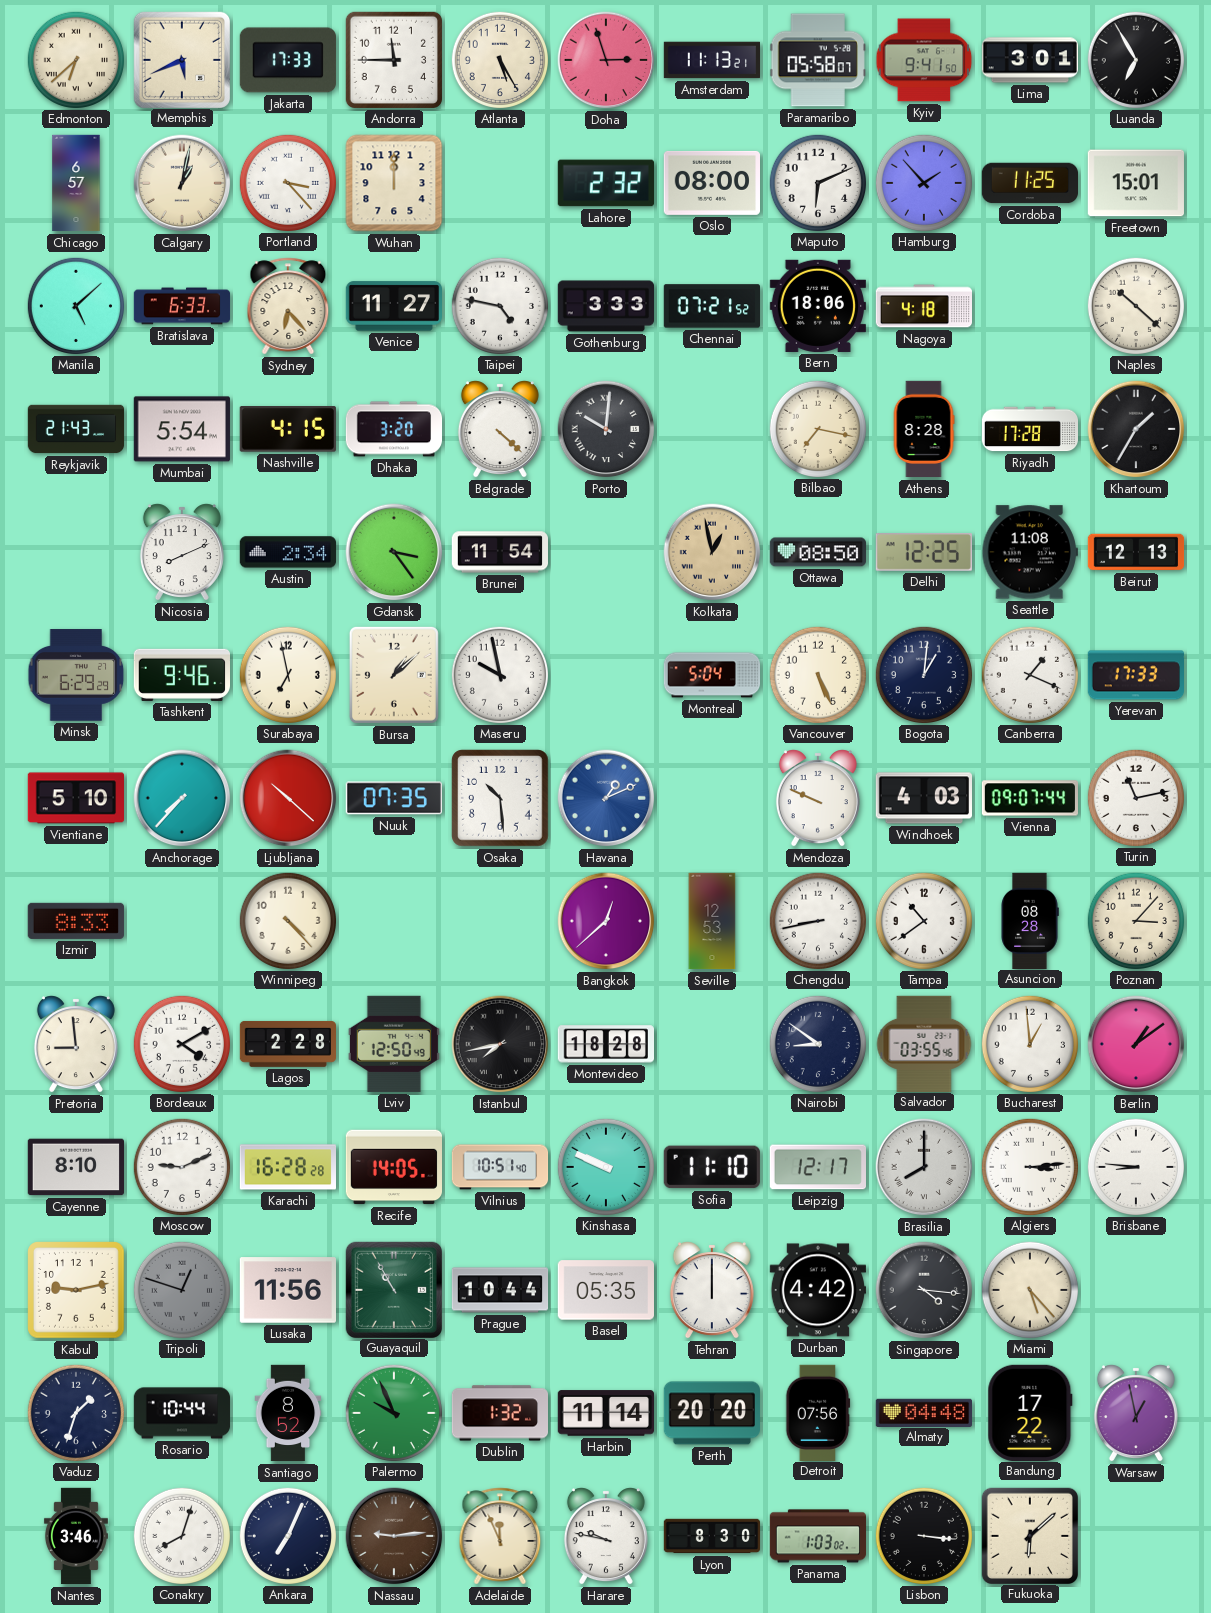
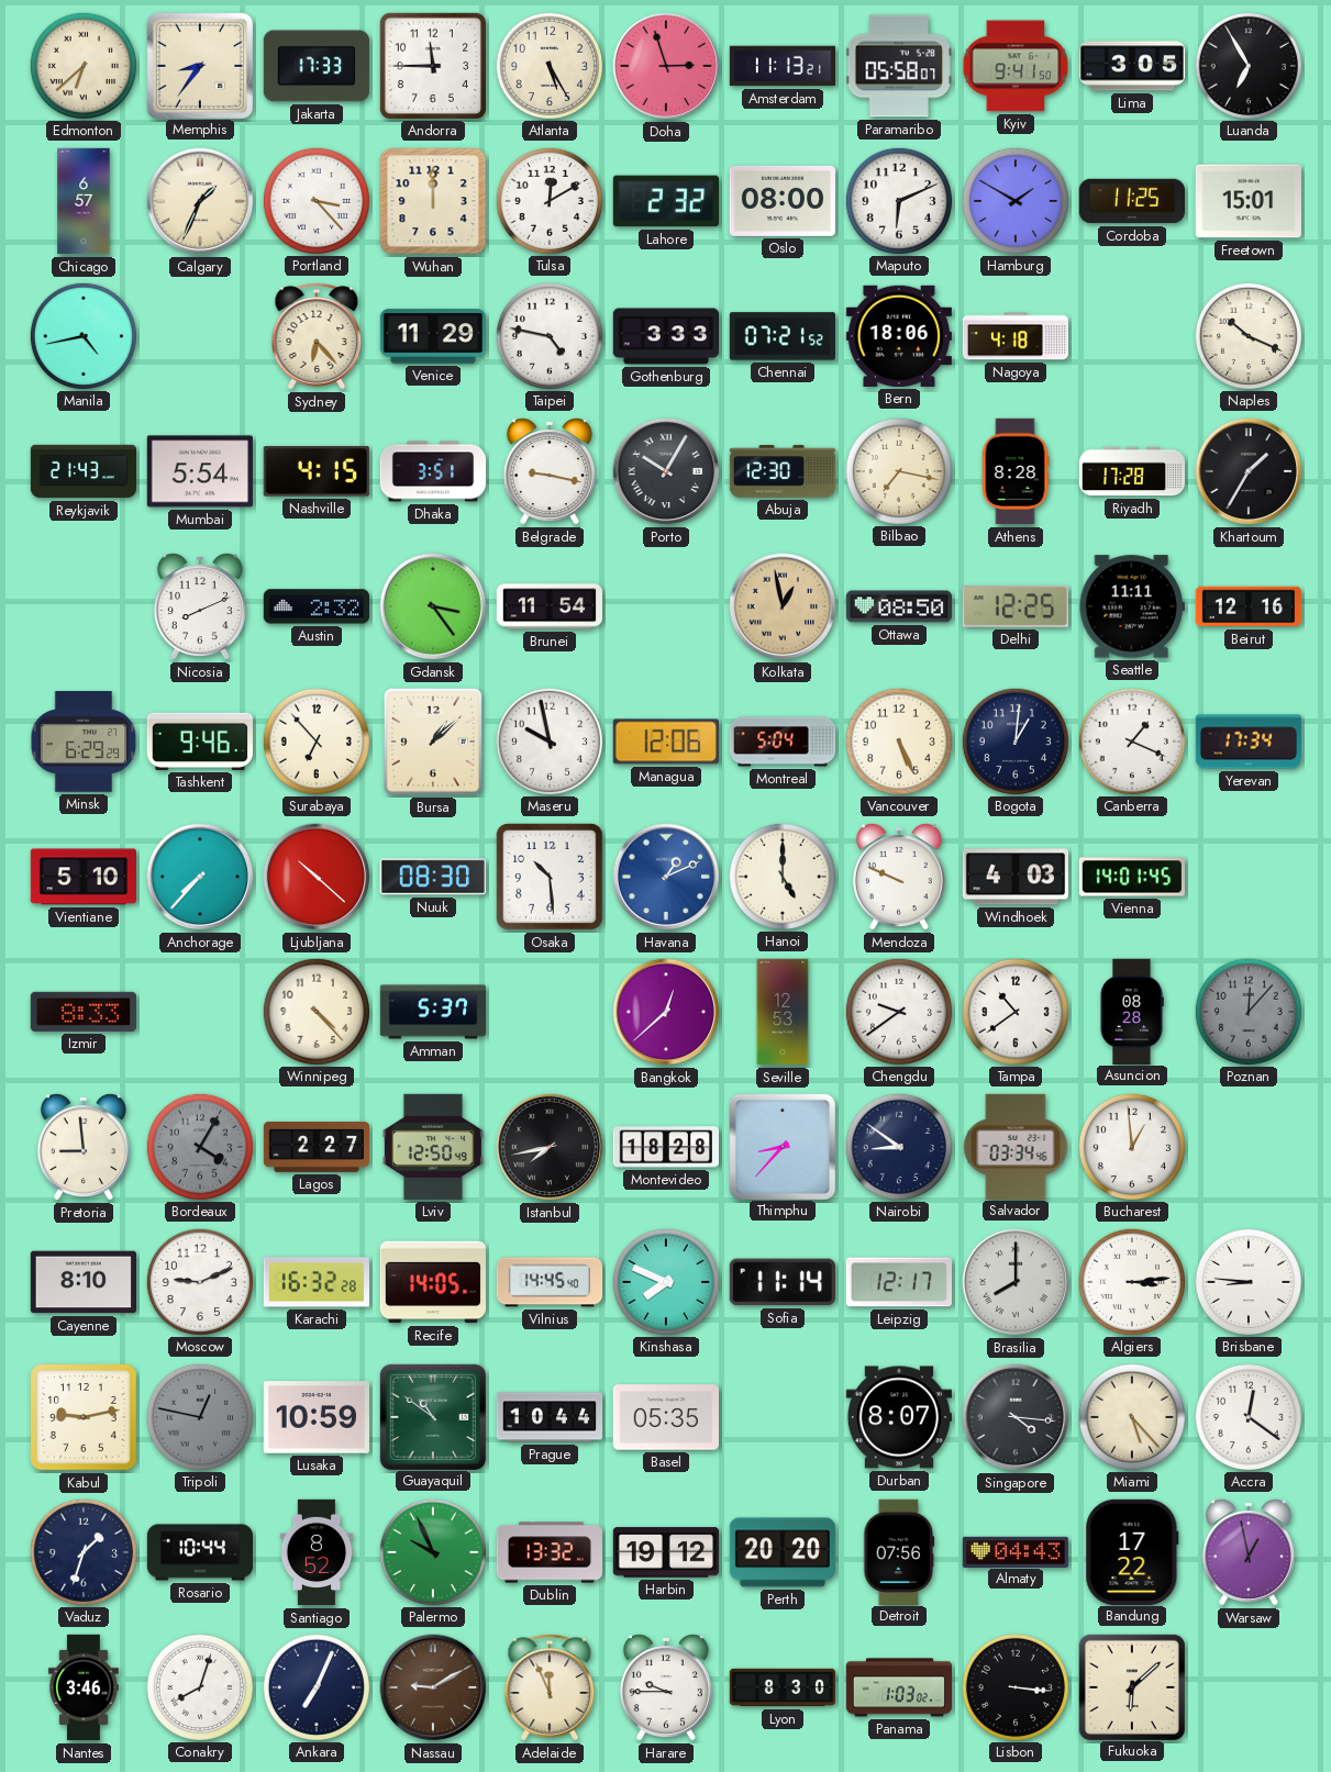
Memphis: 5:41 -> 8:36
Lima: 3:01 -> 3:05
Calgary: 1:02 -> 1:34
Tulsa: none -> 12:10
Hamburg: 1:53 -> 1:50
Manila: 5:08 -> 4:43
Bratislava: 6:33 -> none
Venice: 11:27 -> 11:29
Naples: 10:22 -> 10:19
Dhaka: 3:20 -> 3:51
Belgrade: 4:22 -> 9:17
Porto: 10:01 -> 10:05
Abuja: none -> 12:30
Austin: 2:34 -> 2:32
Seattle: 11:08 -> 11:11
Beirut: 12:13 -> 12:16
Surabaya: 6:58 -> 6:53
Managua: none -> 12:06
Yerevan: 17:33 -> 17:34
Nuuk: 07:35 -> 08:30
Hanoi: none -> 5:00
Vienna: 09:07 -> 14:01
Turin: 11:13 -> none
Amman: none -> 5:37
Chengdu: 8:43 -> 9:39
Poznan: 3:07 -> 12:07
Poznan dial: cream -> grey
Bordeaux: 4:10 -> 4:05
Bordeaux dial: white -> grey
Lagos: 2:28 -> 2:27
Thimphu: none -> 8:37
Salvador: 03:55 -> 03:34
Berlin: 1:09 -> none
Karachi: 16:28 -> 16:32
Vilnius: 10:51 -> 14:45
Kinshasa: 9:49 -> 7:49
Sofia: 11:10 -> 11:14
Tripoli: 12:48 -> 12:47
Lusaka: 11:56 -> 10:59
Guayaquil: 10:55 -> 10:51
Tehran: 12:00 -> none
Durban: 4:42 -> 8:07
Accra: none -> 12:21
Dublin: 1:32 -> 13:32
Harbin: 11:14 -> 19:12
Almaty: 04:48 -> 04:43
Nassau: 9:14 -> 9:10
Harare: 9:47 -> 9:45
